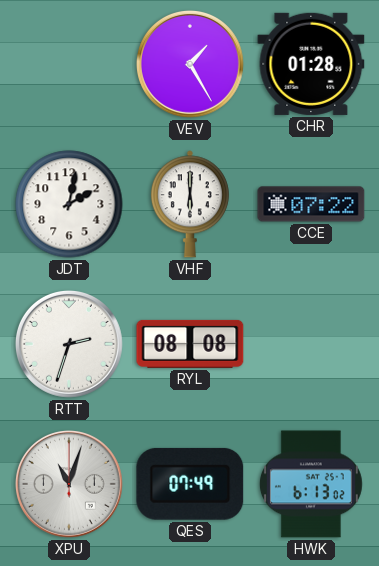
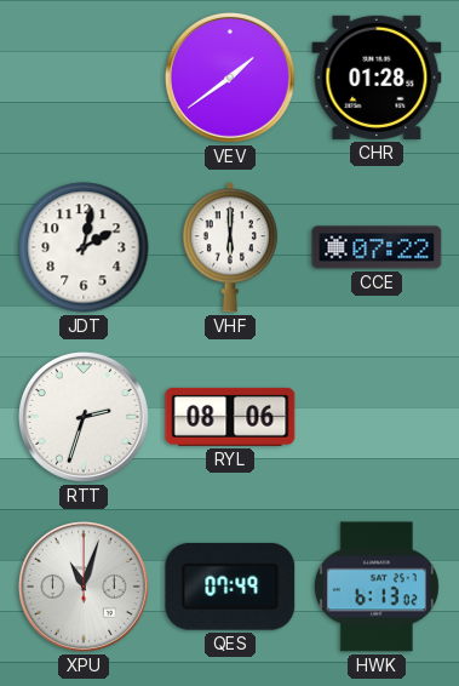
VEV: 1:25 -> 1:39
RYL: 08:08 -> 08:06
